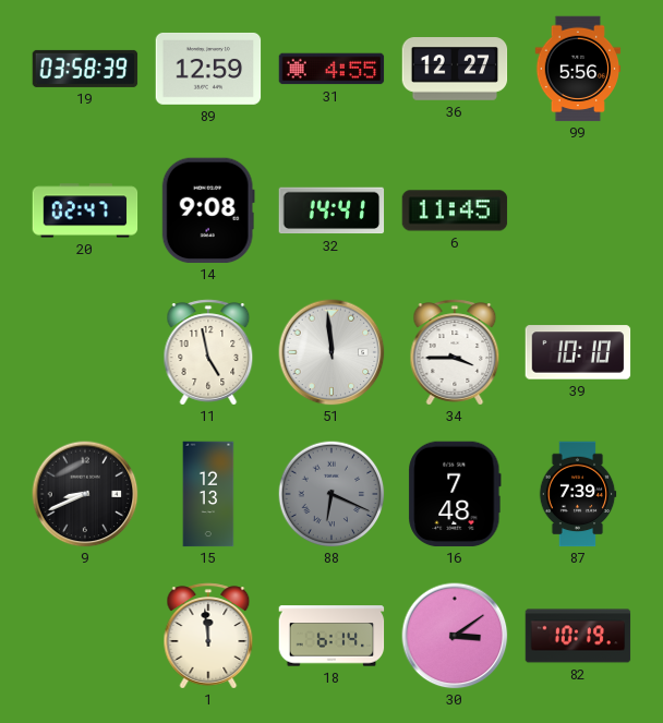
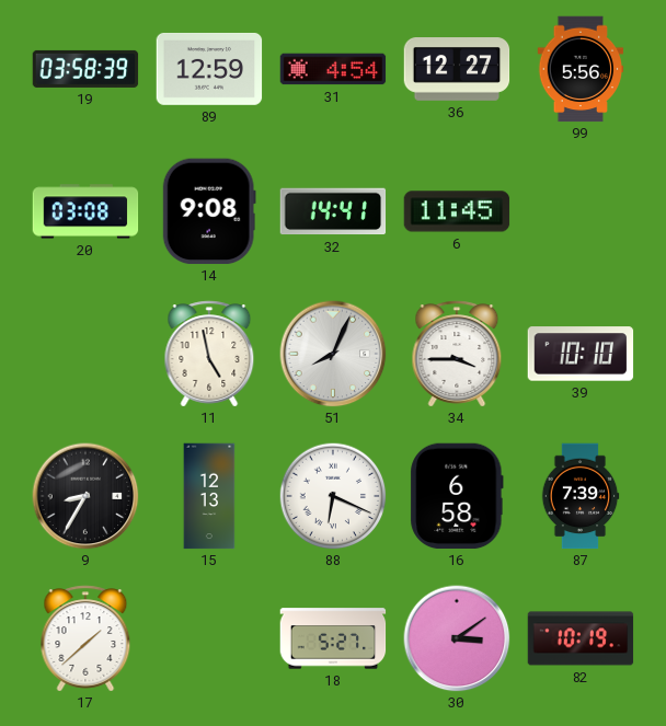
31: 4:55 -> 4:54
20: 02:47 -> 03:08
51: 11:59 -> 8:04
9: 8:41 -> 8:35
88 dial: grey -> white
16: 7:48 -> 6:58
17: none -> 1:38
1: 11:59 -> none
18: 6:14 -> 5:27
